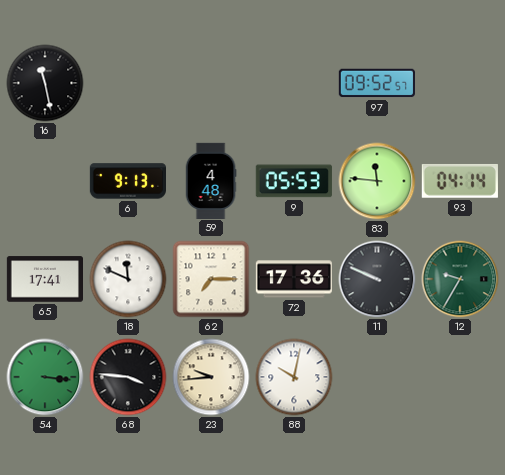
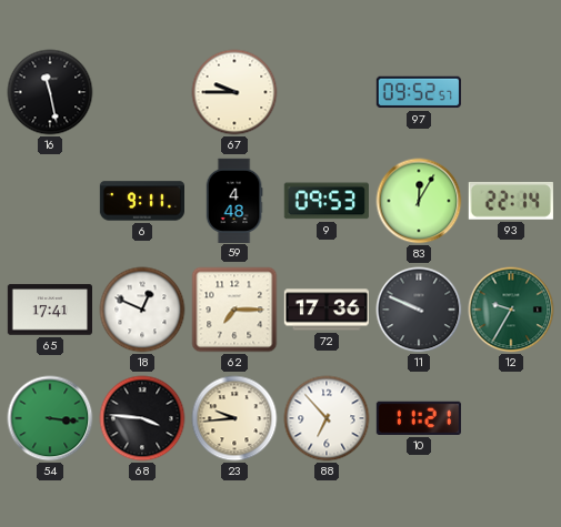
67: none -> 9:45
6: 9:13 -> 9:11
9: 05:53 -> 09:53
83: 11:46 -> 12:05
93: 04:14 -> 22:14
18: 11:49 -> 12:49
88: 10:02 -> 6:53
10: none -> 11:21
